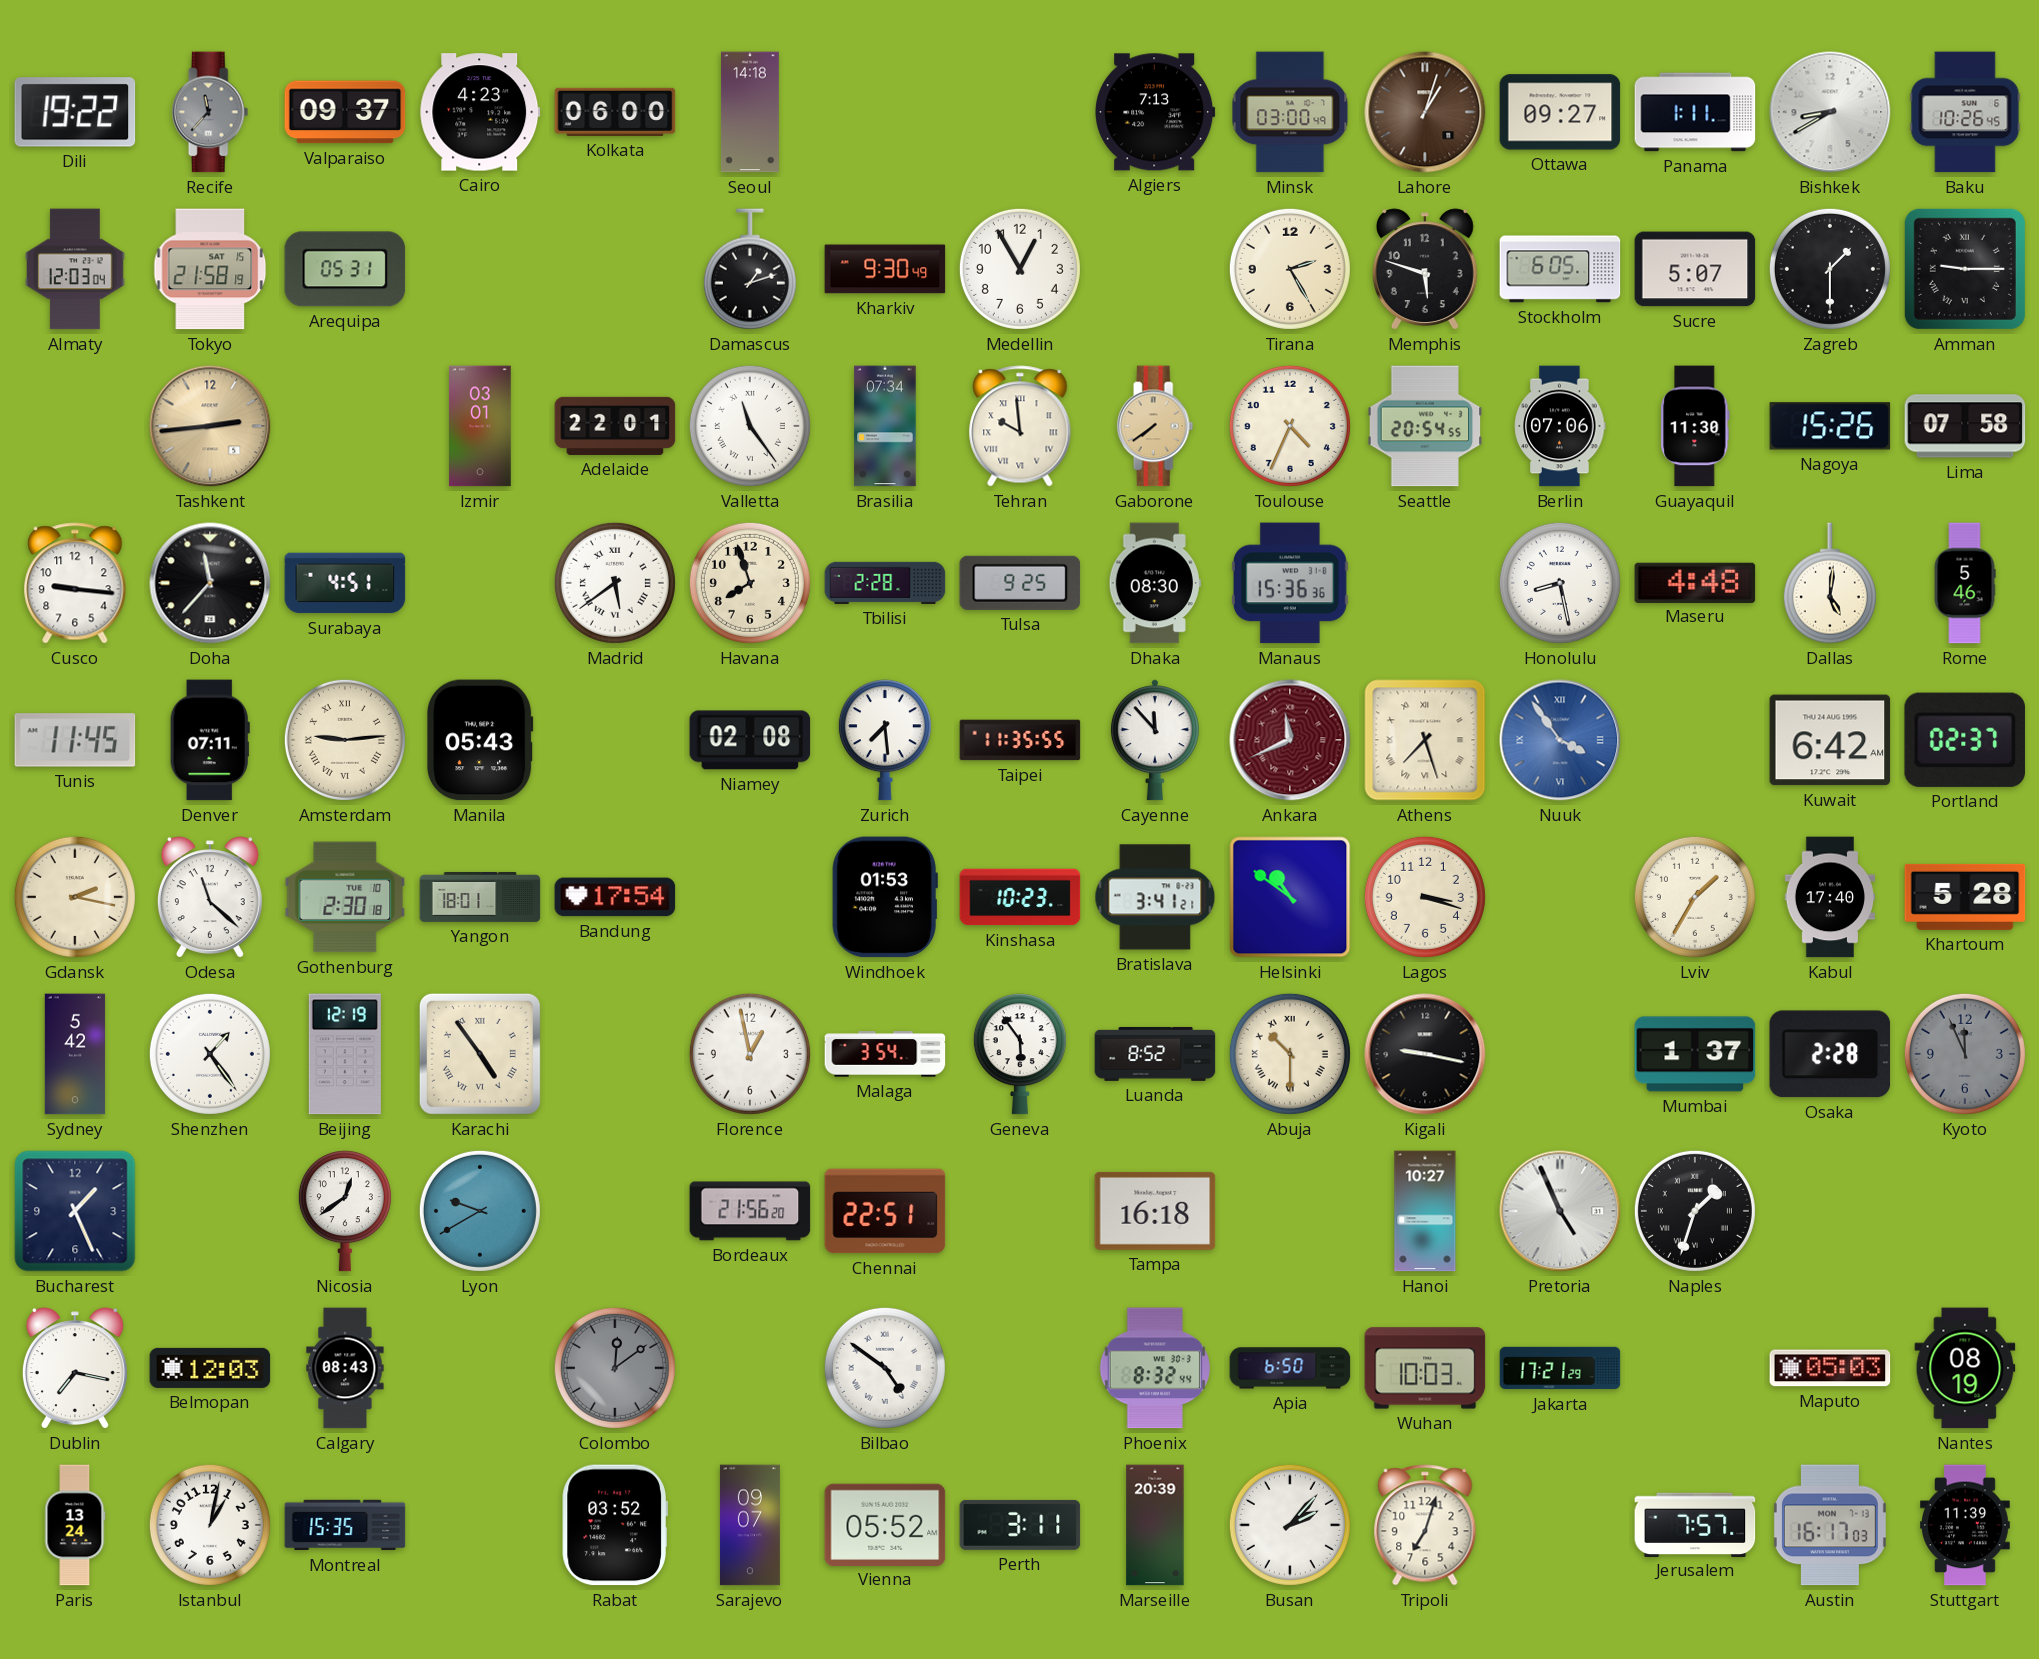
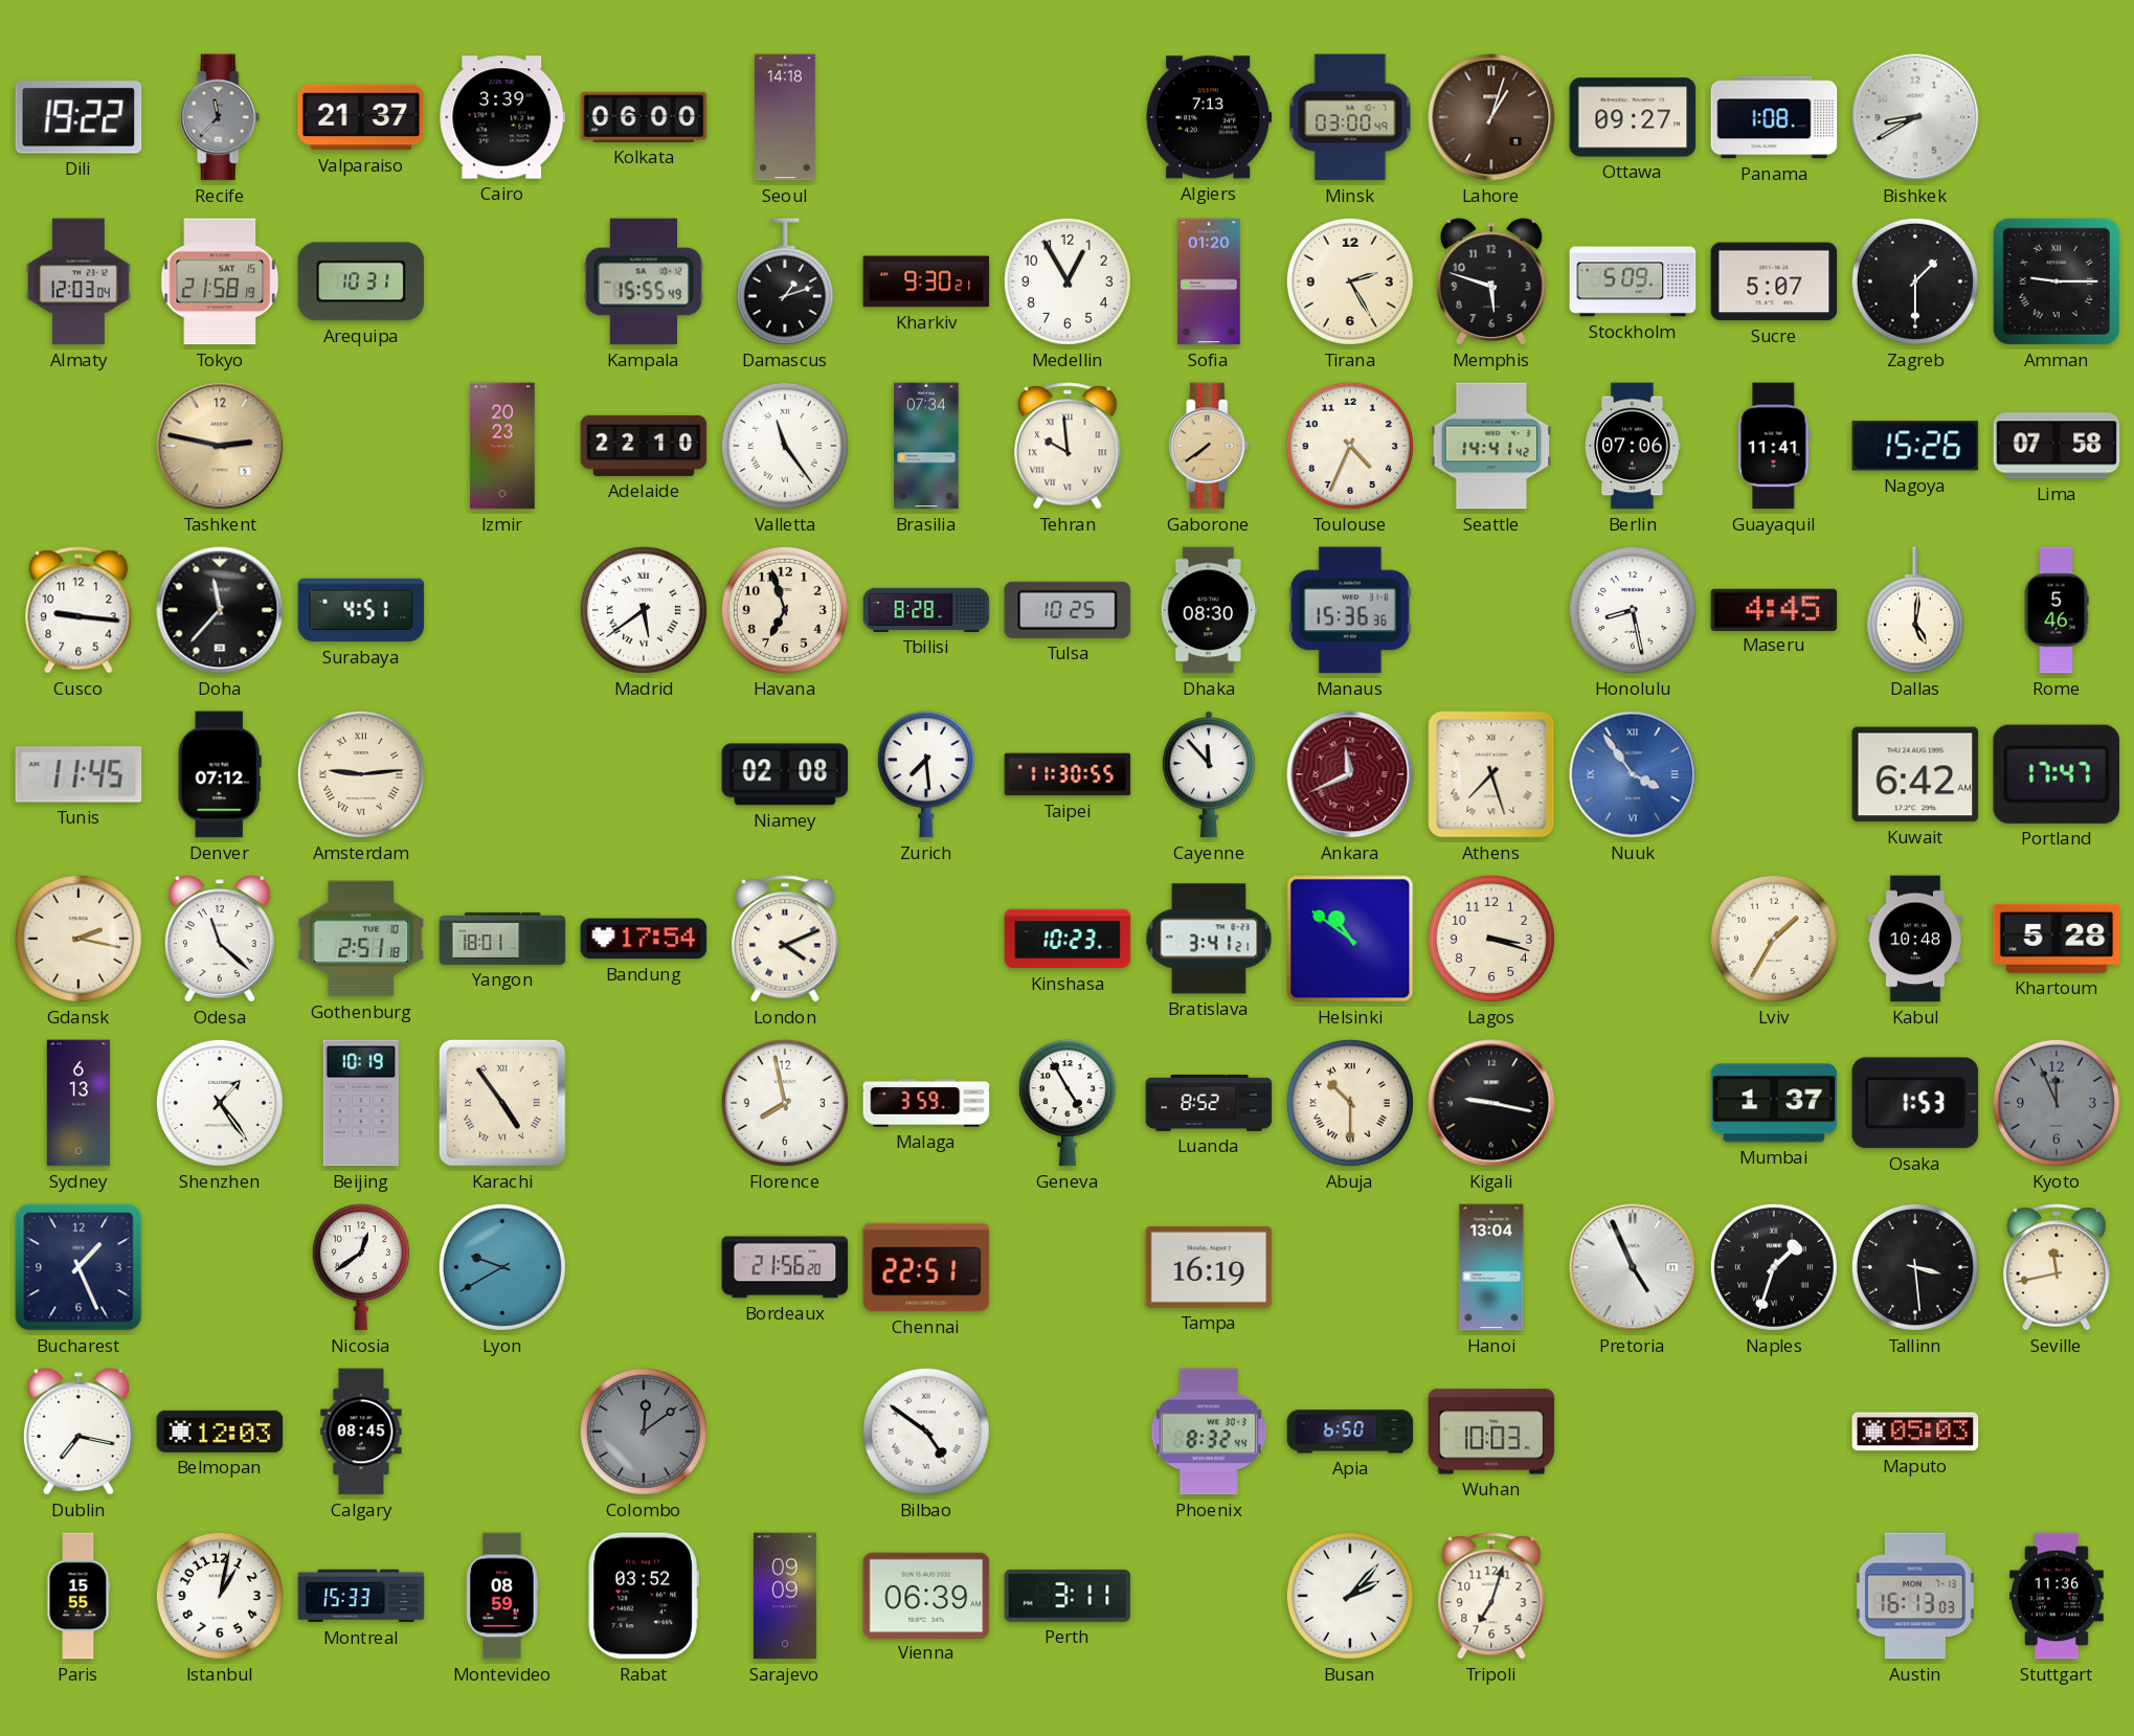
Valparaiso: 09:37 -> 21:37
Cairo: 4:23 -> 3:39
Panama: 1:11 -> 1:08
Baku: 10:26 -> none
Arequipa: 05:31 -> 10:31
Kampala: none -> 15:55
Kharkiv: 9:30:49 -> 9:30:21
Sofia: none -> 01:20
Stockholm: 6:05 -> 5:09
Tashkent: 2:44 -> 2:47
Izmir: 03:01 -> 20:23
Adelaide: 22:01 -> 22:10
Seattle: 20:54 -> 14:41
Guayaquil: 11:30 -> 11:41
Havana: 7:57 -> 6:57
Tbilisi: 2:28 -> 8:28
Tulsa: 9:25 -> 10:25
Maseru: 4:48 -> 4:45
Denver: 07:11 -> 07:12
Manila: 05:43 -> none
Taipei: 11:35 -> 11:30
Portland: 02:37 -> 17:47
Gothenburg: 2:30 -> 2:51
London: none -> 4:11
Windhoek: 01:53 -> none
Kabul: 17:40 -> 10:48
Sydney: 5:42 -> 6:13
Beijing: 12:19 -> 10:19
Florence: 12:58 -> 7:58
Malaga: 3:54 -> 3:59
Geneva: 5:54 -> 4:55
Osaka: 2:28 -> 1:53
Tampa: 16:18 -> 16:19
Hanoi: 10:27 -> 13:04
Tallinn: none -> 3:29
Seville: none -> 11:43
Calgary: 08:43 -> 08:45
Jakarta: 17:21 -> none
Nantes: 08:19 -> none
Paris: 13:24 -> 15:55
Montreal: 15:35 -> 15:33
Montevideo: none -> 08:59
Sarajevo: 09:07 -> 09:09
Vienna: 05:52 -> 06:39
Marseille: 20:39 -> none
Jerusalem: 7:57 -> none
Austin: 16:17 -> 16:13
Stuttgart: 11:39 -> 11:36
